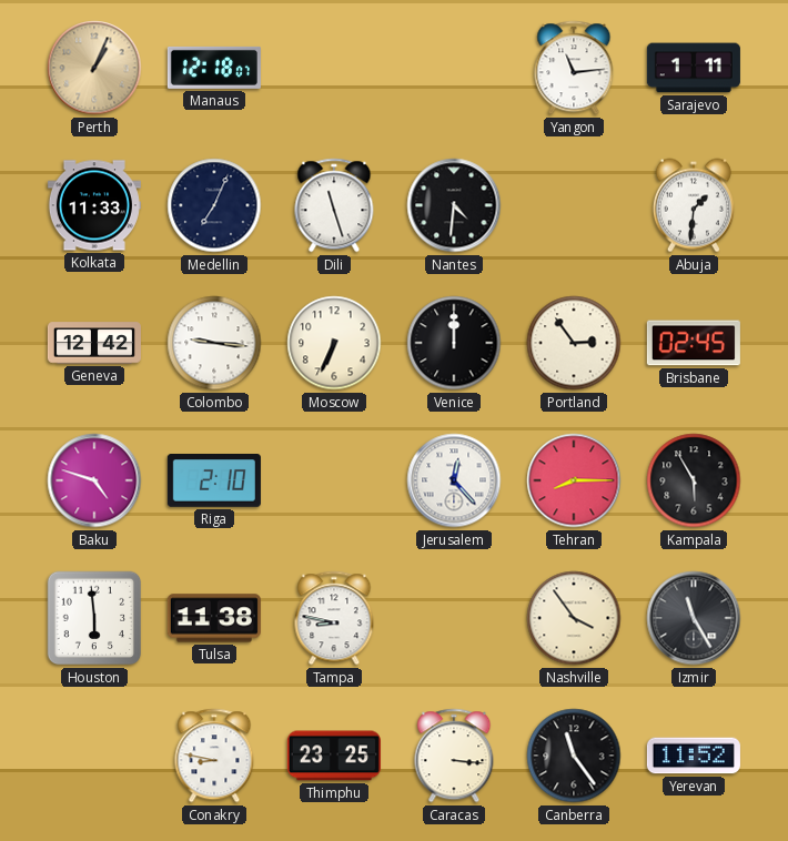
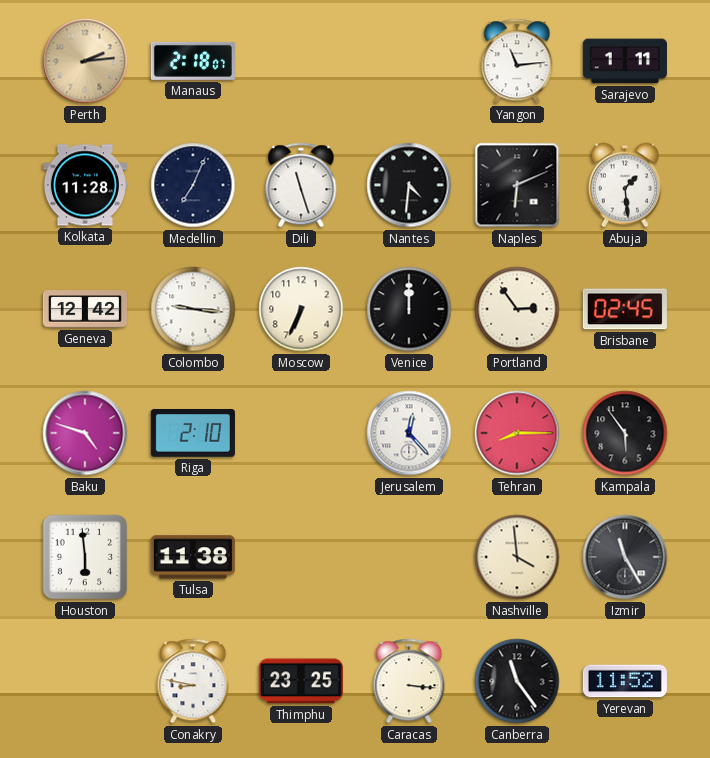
Perth: 1:04 -> 2:14
Manaus: 12:18 -> 2:18
Kolkata: 11:33 -> 11:28
Naples: none -> 6:11
Abuja: 1:31 -> 1:29
Kampala: 5:55 -> 5:54
Tampa: 8:47 -> none
Nashville: 3:54 -> 3:59
